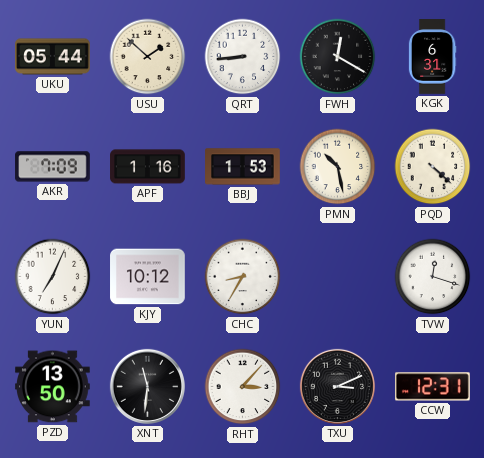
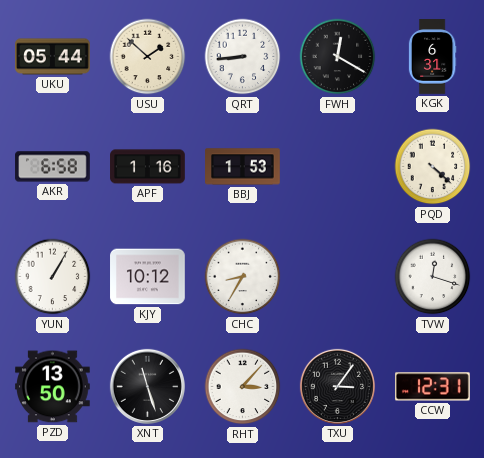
AKR: 7:09 -> 6:58
PMN: 10:28 -> none
YUN: 7:04 -> 1:05
XNT: 11:31 -> 11:27
TXU: 3:11 -> 3:06
